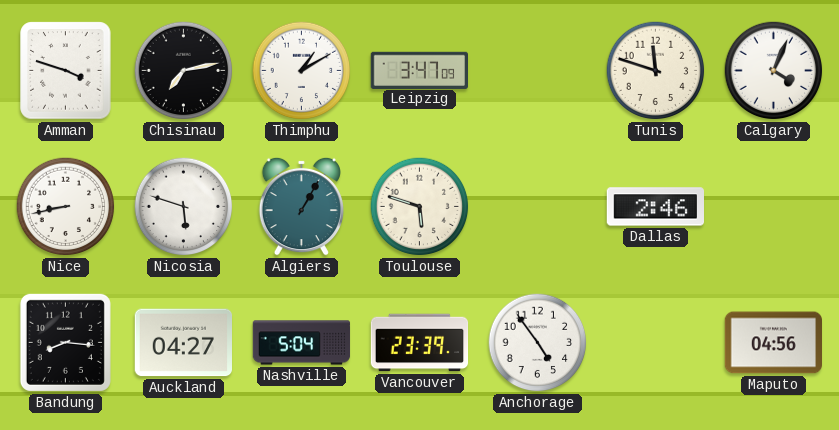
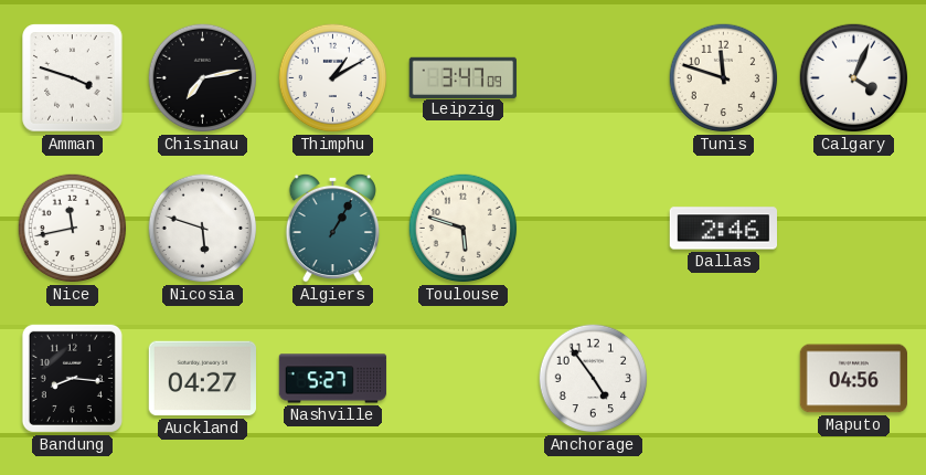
Nice: 8:43 -> 11:43
Nashville: 5:04 -> 5:27
Vancouver: 23:39 -> none
